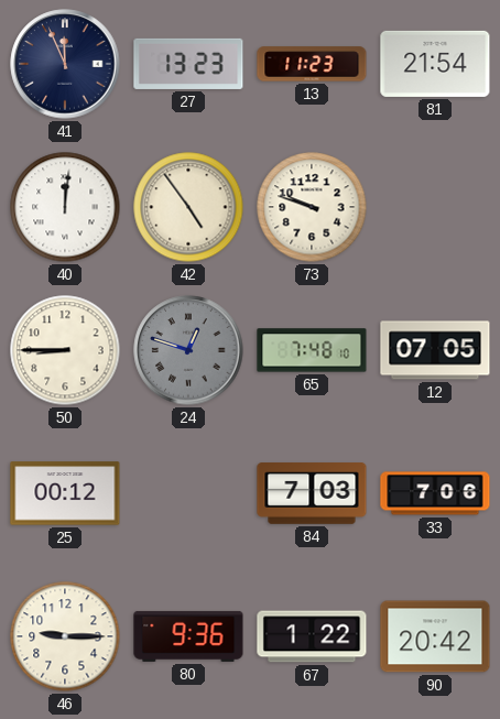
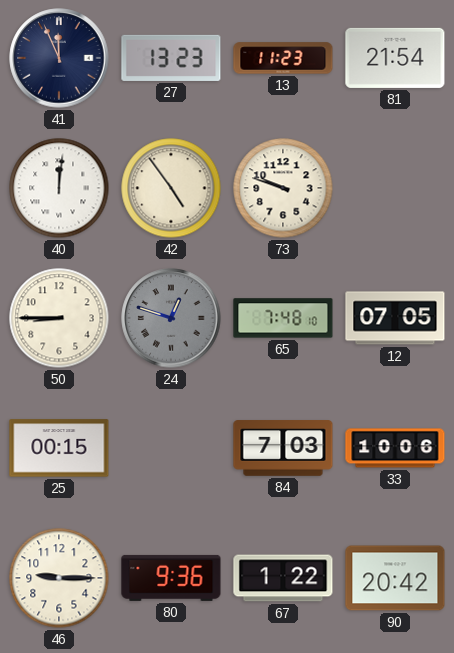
25: 00:12 -> 00:15
33: 7:06 -> 10:06
